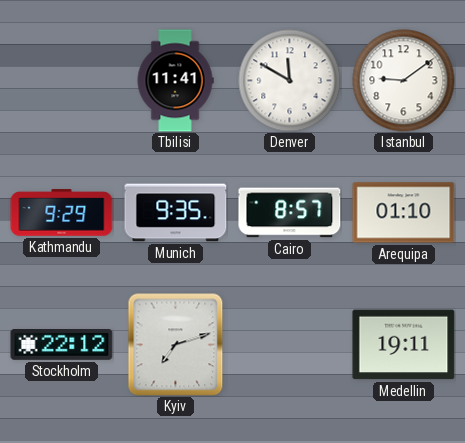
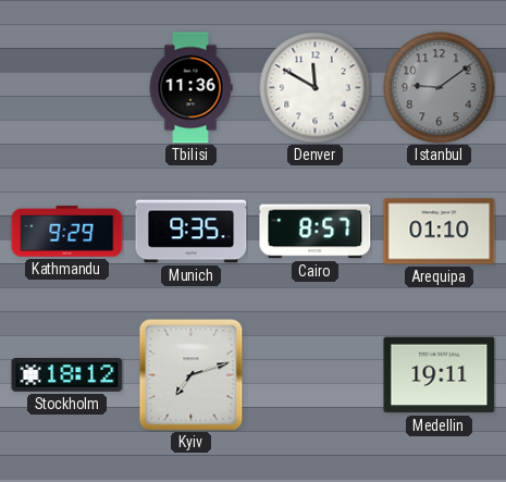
Tbilisi: 11:41 -> 11:36
Istanbul dial: white -> grey
Stockholm: 22:12 -> 18:12
